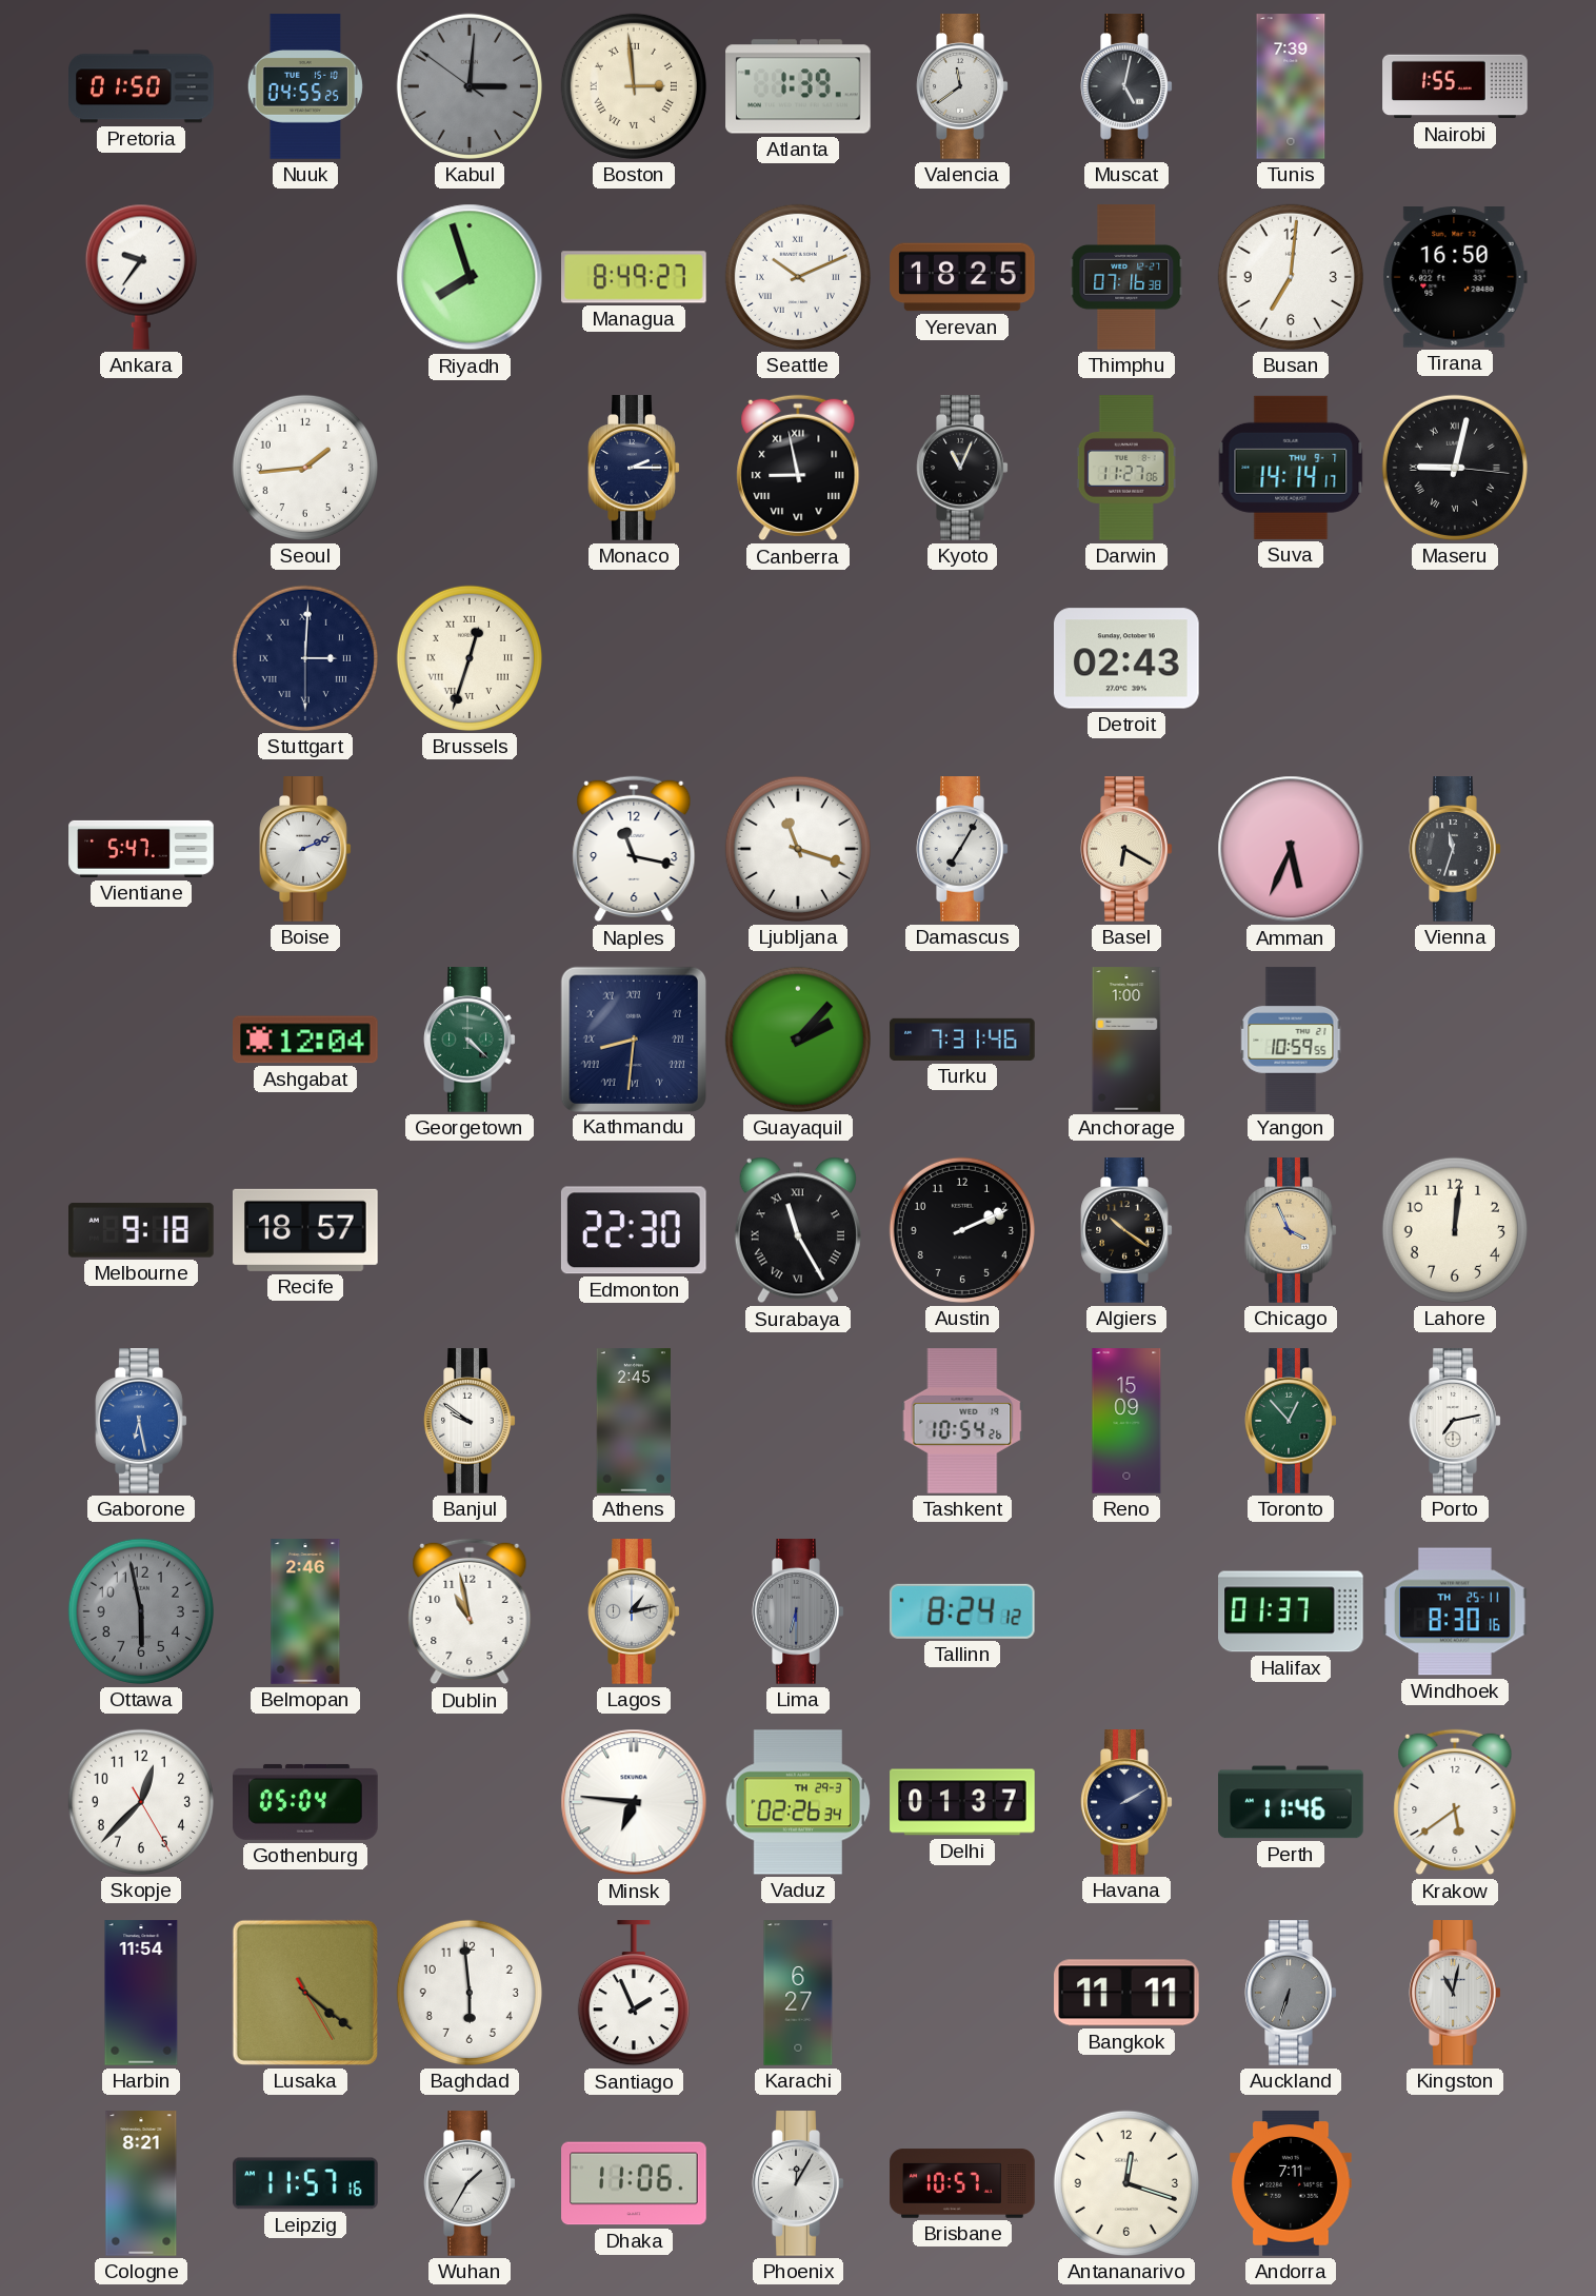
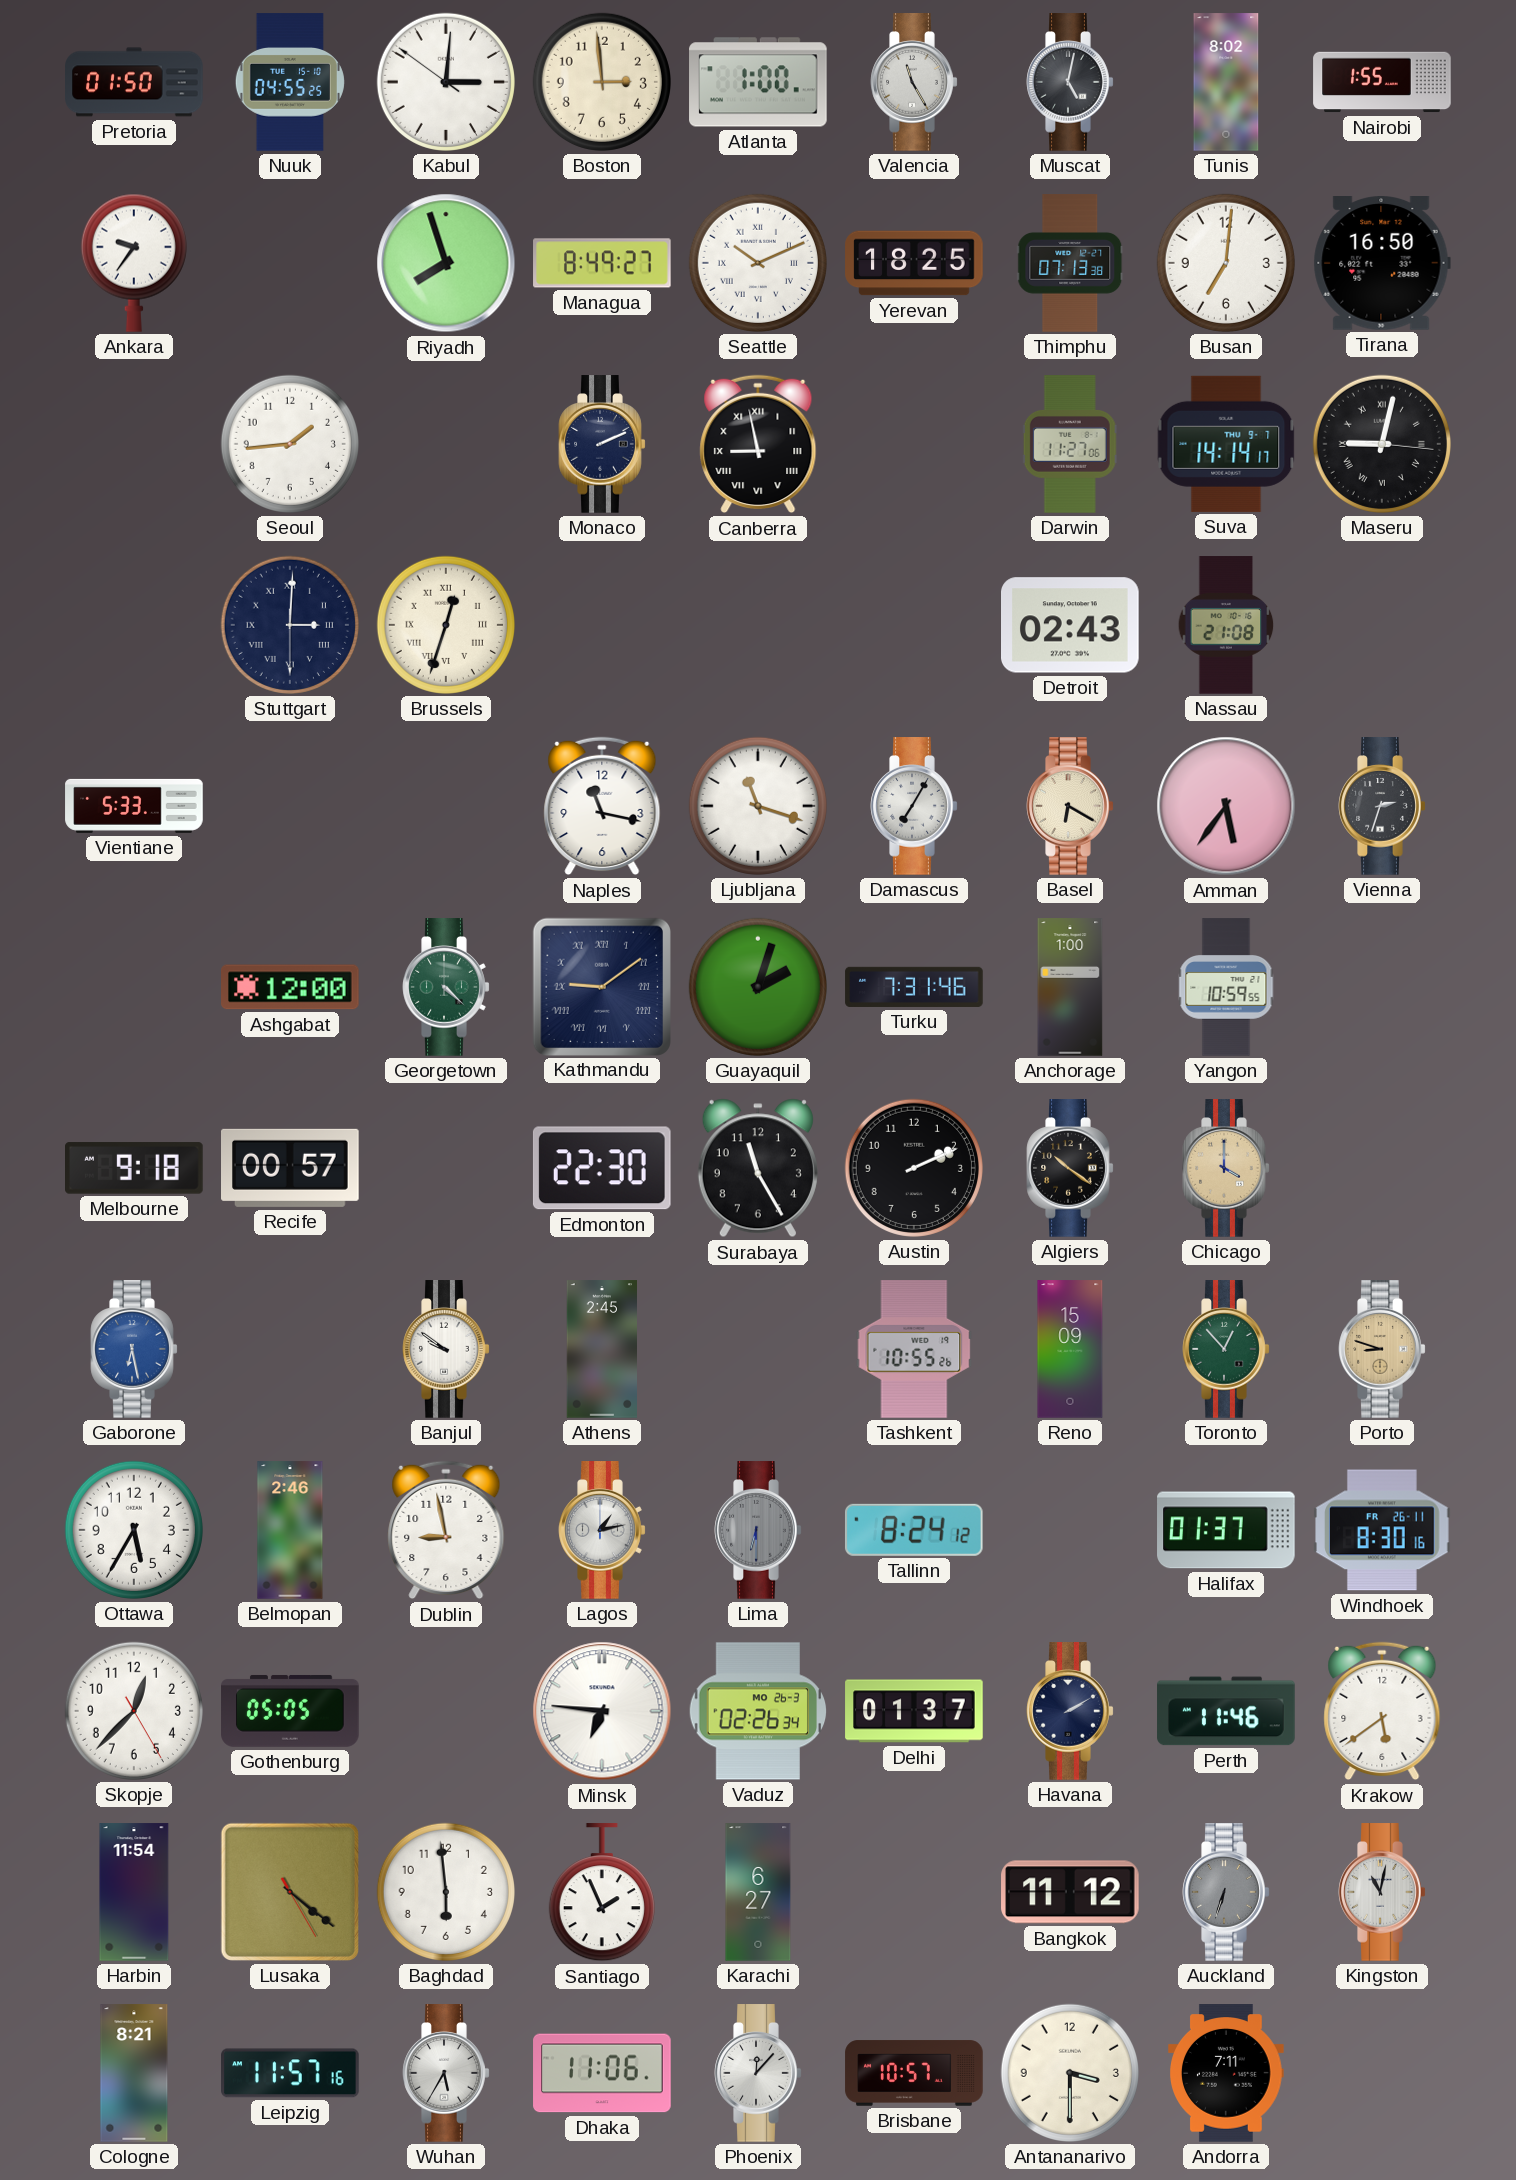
Kabul dial: grey -> white
Boston numerals: Roman -> Arabic
Atlanta: 1:39 -> 1:00
Valencia: 11:39 -> 11:25
Tunis: 7:39 -> 8:02
Thimphu: 07:16 -> 07:13
Monaco: 2:15 -> 2:11
Kyoto: 11:04 -> none
Nassau: none -> 21:08
Vientiane: 5:47 -> 5:33
Boise: 2:11 -> none
Amman: 5:34 -> 5:36
Vienna: 11:33 -> 2:33
Ashgabat: 12:04 -> 12:00
Kathmandu: 8:31 -> 9:09
Guayaquil: 2:07 -> 2:03
Recife: 18:57 -> 00:57
Surabaya numerals: Roman -> Arabic
Chicago: 3:56 -> 4:00
Lahore: 12:01 -> none
Tashkent: 10:54 -> 10:55
Porto: 7:13 -> 8:48
Porto dial: white -> champagne
Ottawa: 5:58 -> 5:35
Ottawa dial: grey -> white
Dublin: 10:58 -> 8:58
Windhoek date: TH 25-11 -> FR 26-11
Gothenburg: 05:04 -> 05:05
Vaduz date: TH 29-3 -> MO 26-3
Bangkok: 11:11 -> 11:12
Wuhan: 1:35 -> 5:35
Phoenix: 12:05 -> 12:07
Antananarivo: 12:18 -> 3:30
